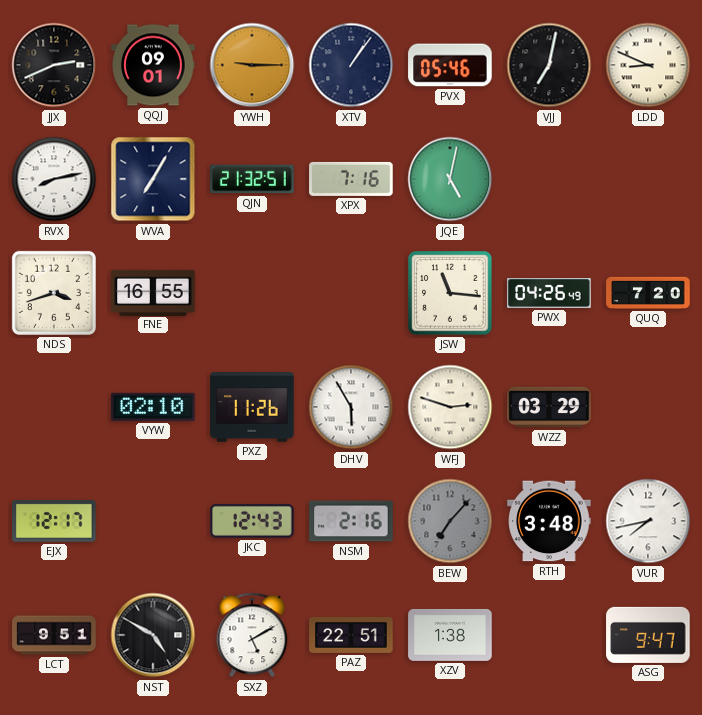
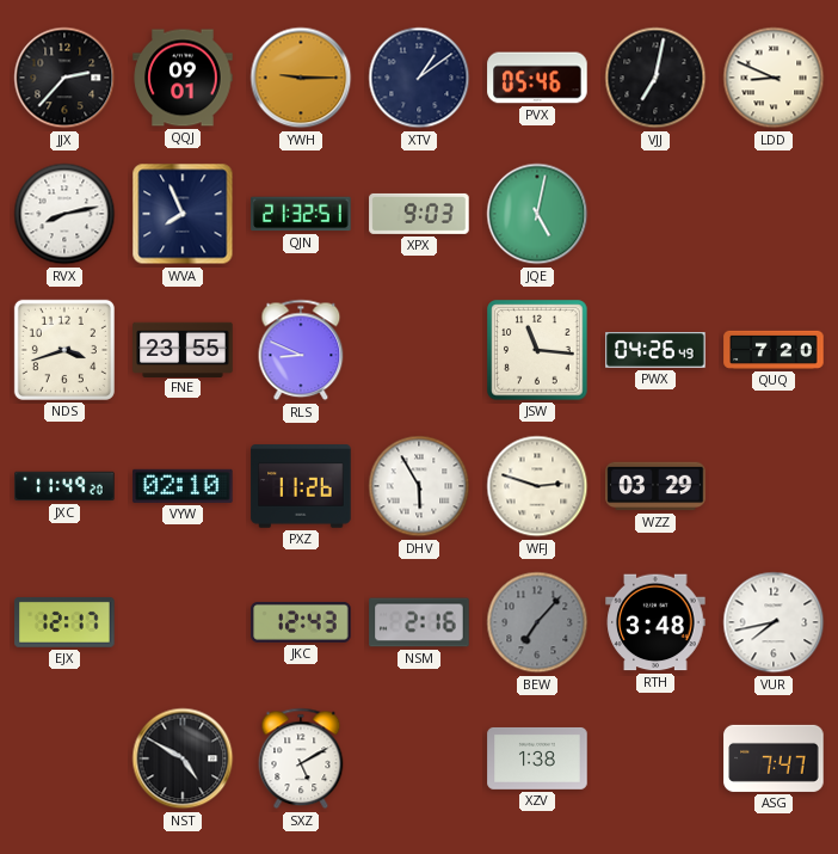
JJX: 2:41 -> 2:37
XTV: 1:06 -> 1:09
WVA: 7:05 -> 7:56
XPX: 7:16 -> 9:03
FNE: 16:55 -> 23:55
RLS: none -> 8:49
JXC: none -> 11:49
LCT: 9:51 -> none
PAZ: 22:51 -> none
ASG: 9:47 -> 7:47
